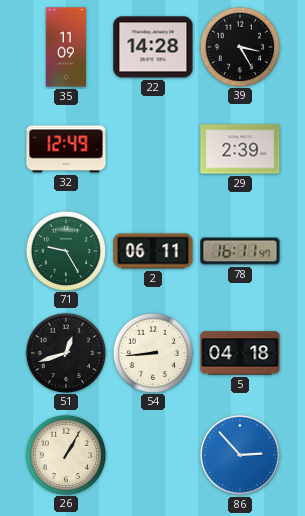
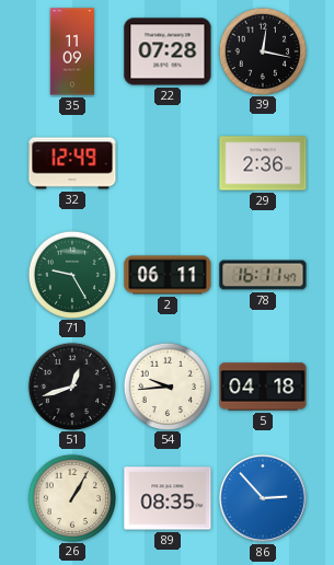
22: 14:28 -> 07:28
39: 3:25 -> 12:17
29: 2:39 -> 2:36
54: 8:44 -> 9:44
89: none -> 08:35
